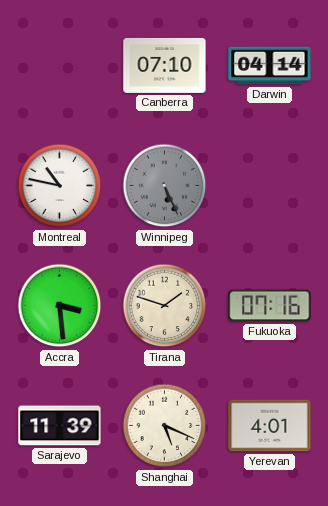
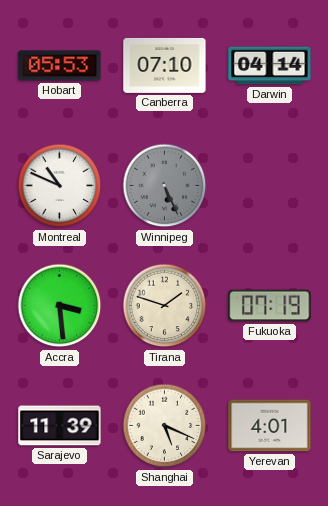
Hobart: none -> 05:53
Montreal: 10:47 -> 10:49
Fukuoka: 07:16 -> 07:19
